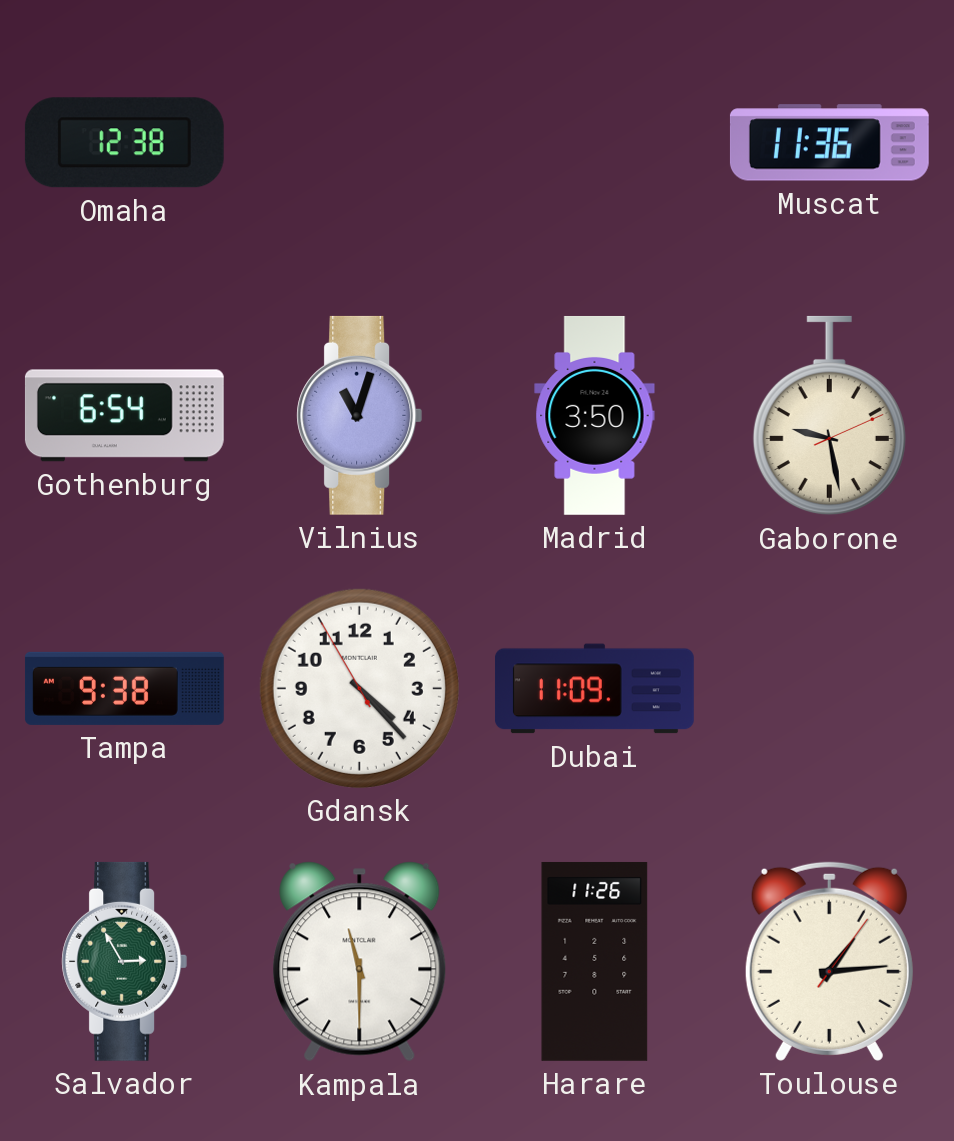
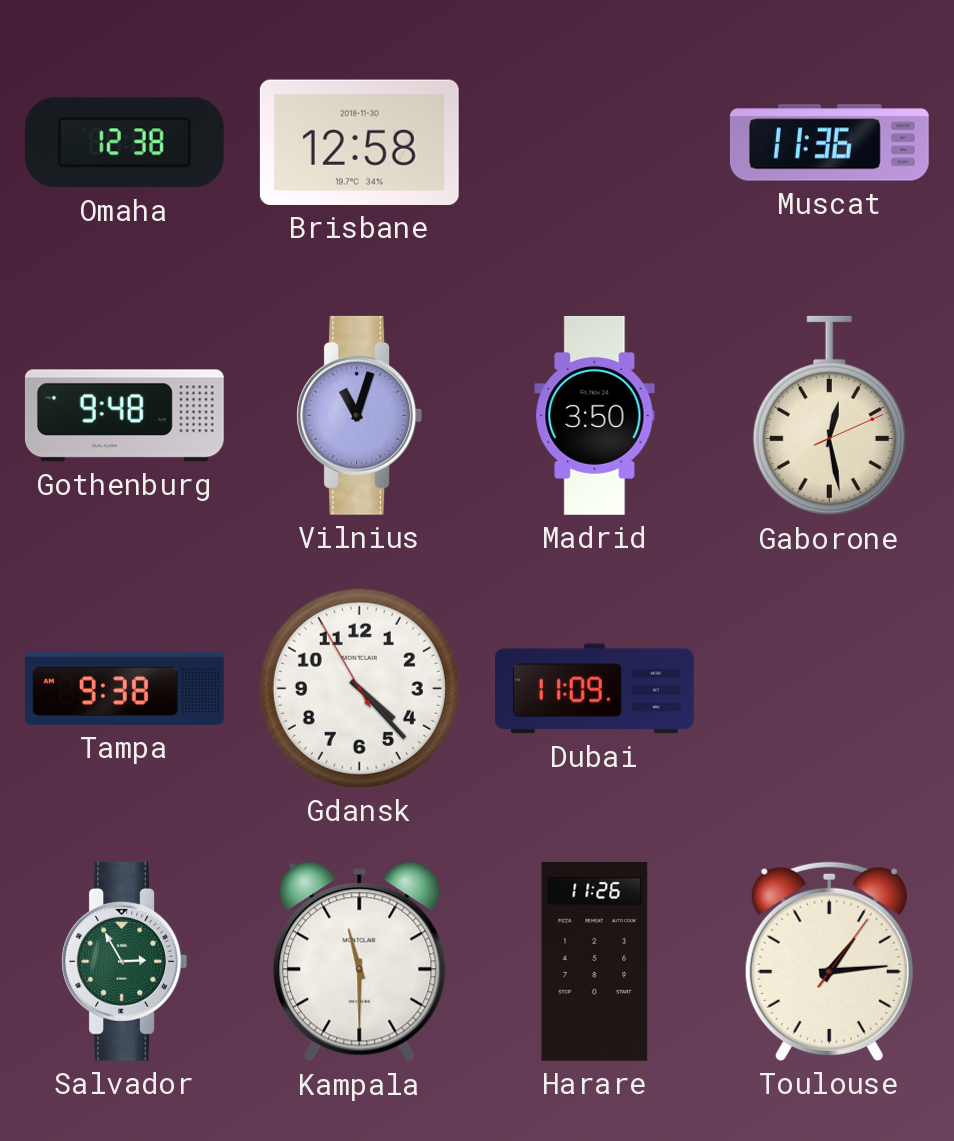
Brisbane: none -> 12:58
Gothenburg: 6:54 -> 9:48
Gaborone: 9:28 -> 12:28
